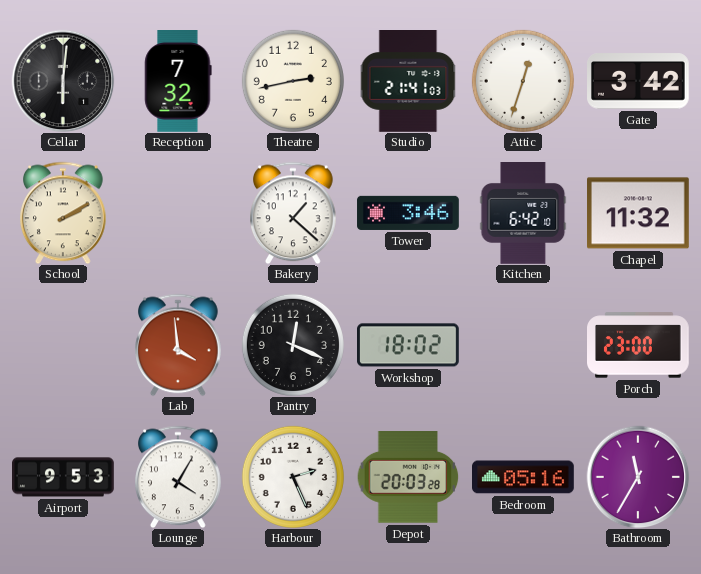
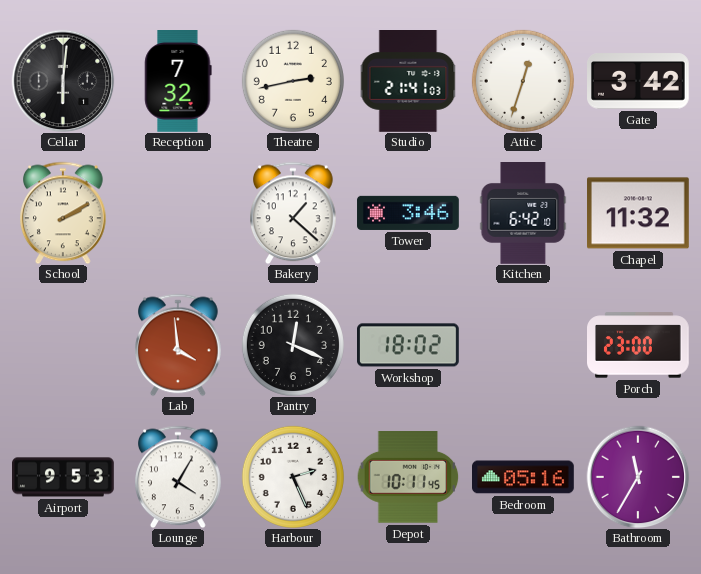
Depot: 20:03 -> 10:11
